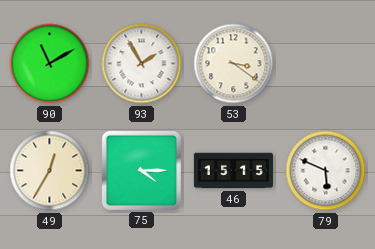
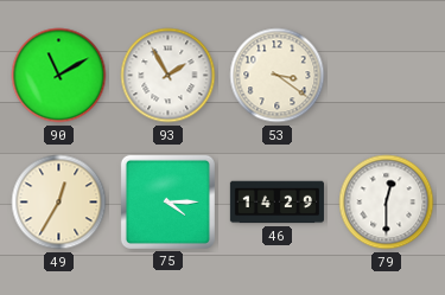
46: 15:15 -> 14:29
79: 5:49 -> 12:30
